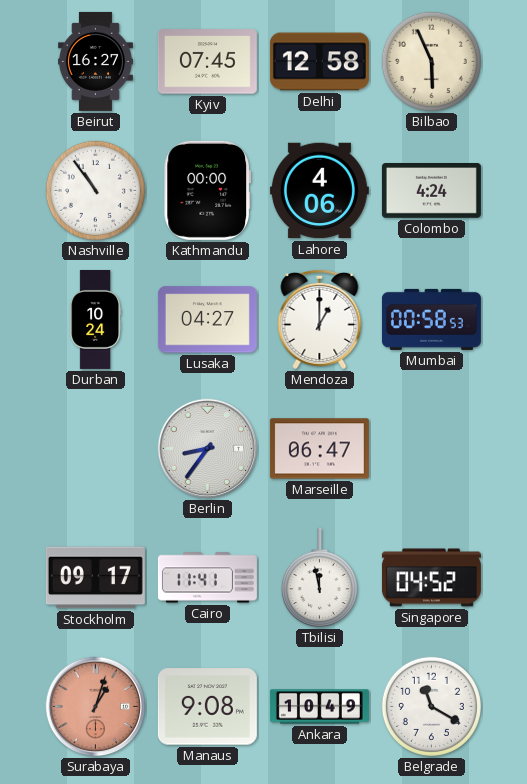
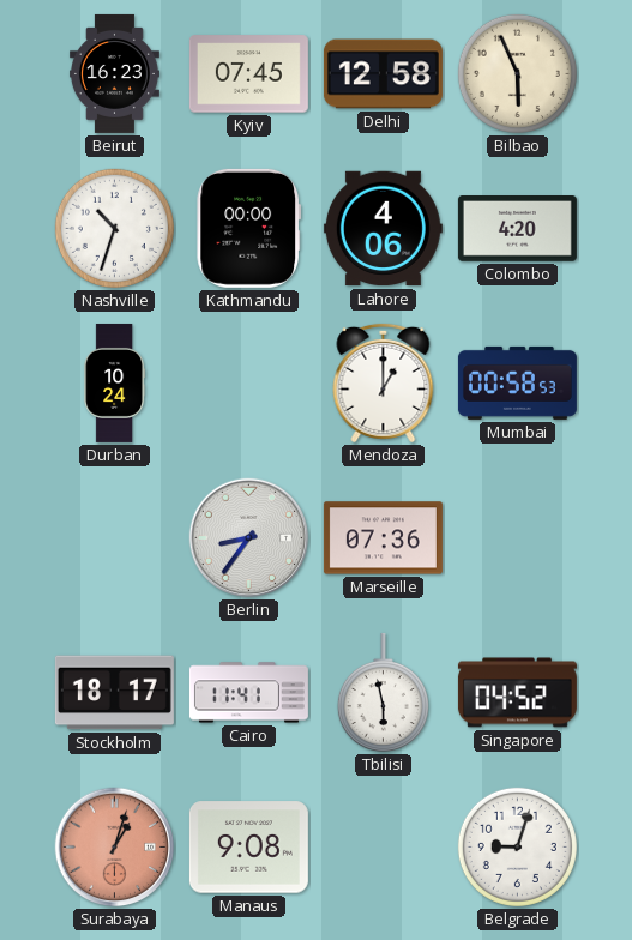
Beirut: 16:27 -> 16:23
Nashville: 10:54 -> 10:33
Colombo: 4:24 -> 4:20
Lusaka: 04:27 -> none
Marseille: 06:47 -> 07:36
Stockholm: 09:17 -> 18:17
Tbilisi: 11:58 -> 5:58
Ankara: 10:49 -> none
Belgrade: 11:20 -> 9:03
